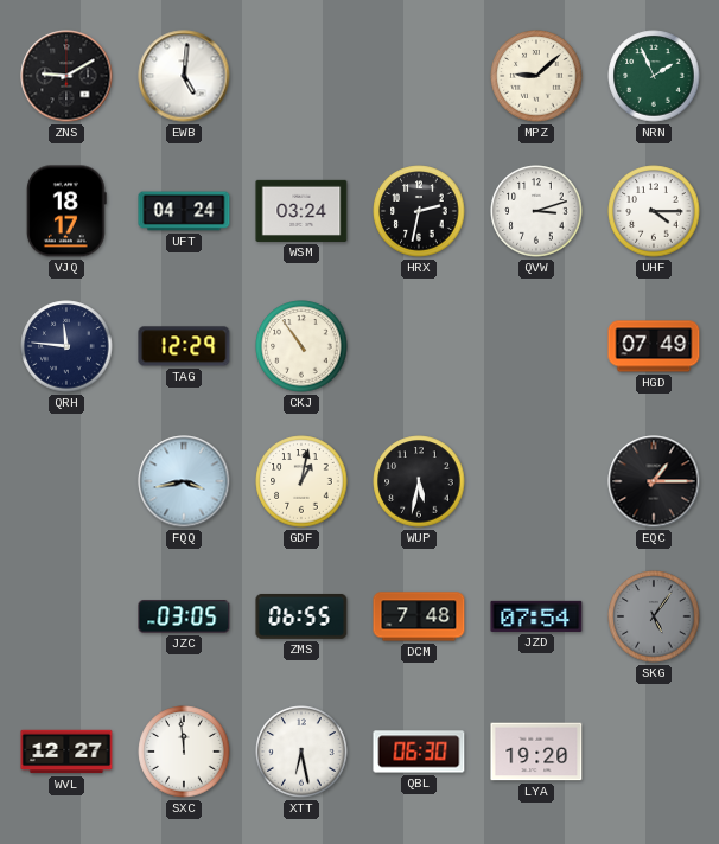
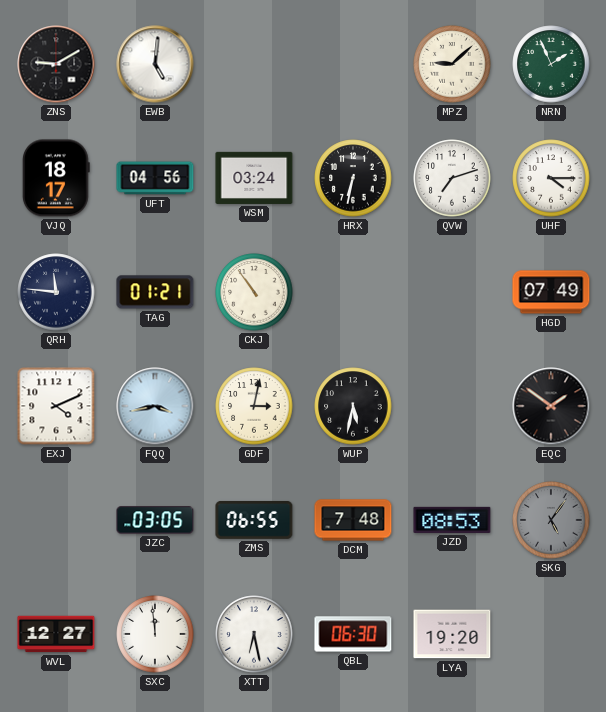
UFT: 04:24 -> 04:56
HRX: 2:32 -> 6:32
QVW: 3:12 -> 7:12
TAG: 12:29 -> 01:21
EXJ: none -> 4:11
GDF: 1:02 -> 3:02
EQC: 1:15 -> 1:51
JZD: 07:54 -> 08:53
